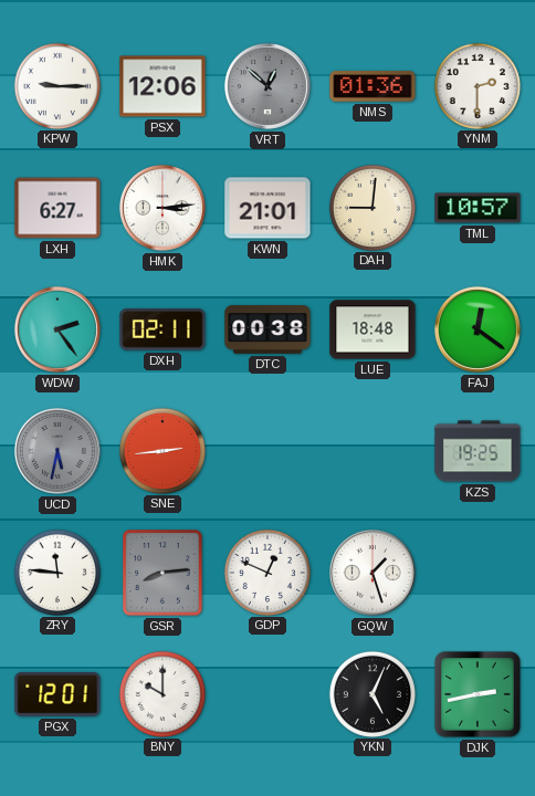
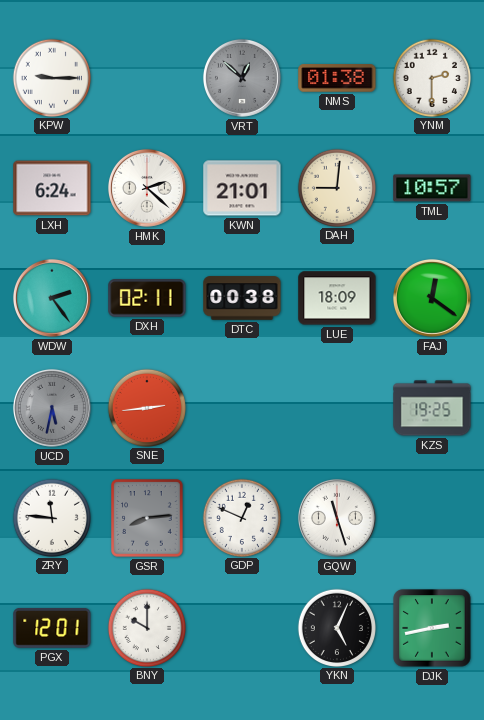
PSX: 12:06 -> none
NMS: 01:36 -> 01:38
LXH: 6:27 -> 6:24
HMK: 3:14 -> 2:22
LUE: 18:48 -> 18:09
GQW: 1:27 -> 11:27
